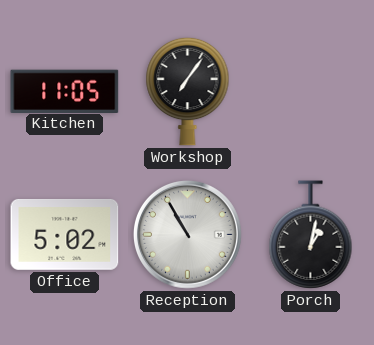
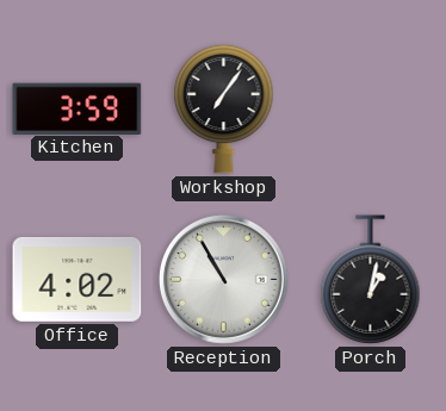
Kitchen: 11:05 -> 3:59
Office: 5:02 -> 4:02
